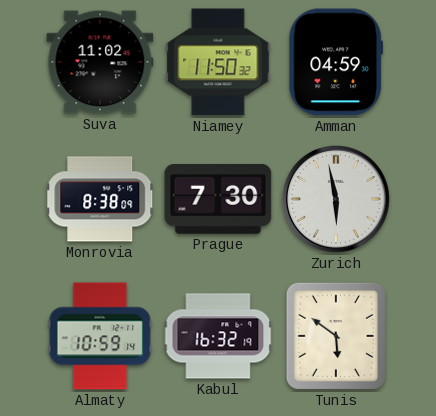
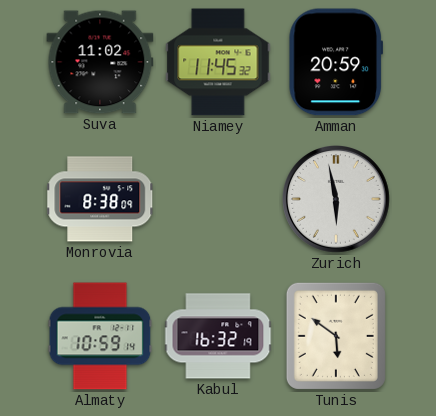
Niamey: 11:50 -> 11:45
Amman: 04:59 -> 20:59
Prague: 7:30 -> none
